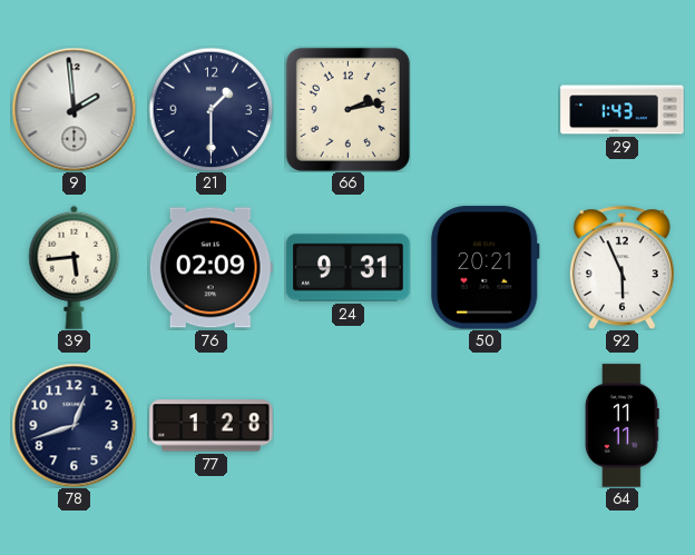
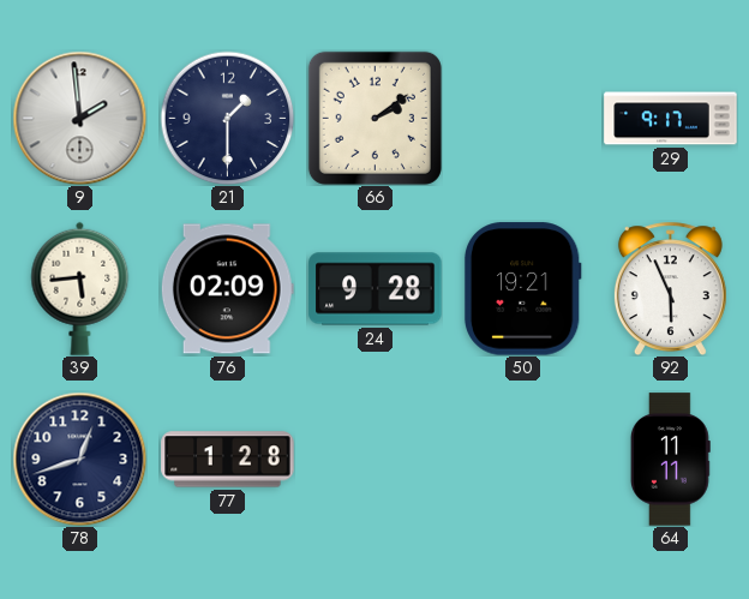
66: 2:13 -> 2:09
29: 1:43 -> 9:17
24: 9:31 -> 9:28
50: 20:21 -> 19:21
